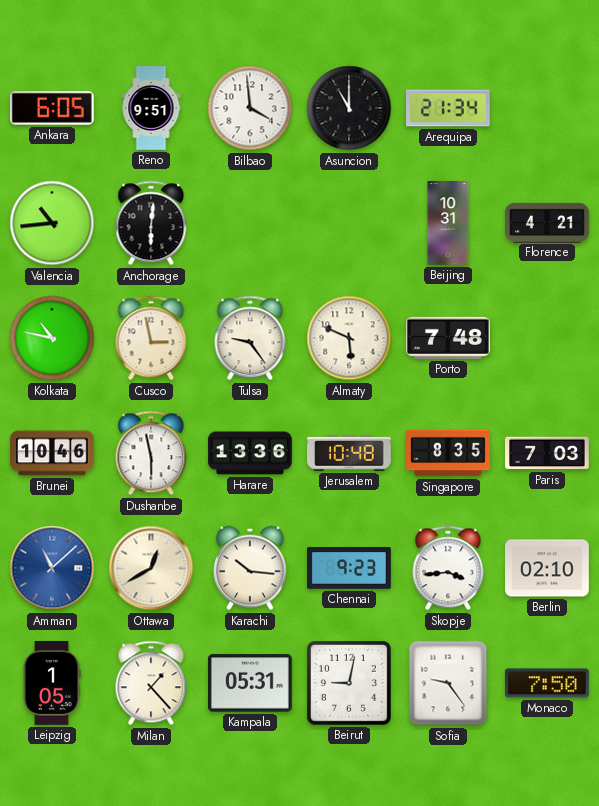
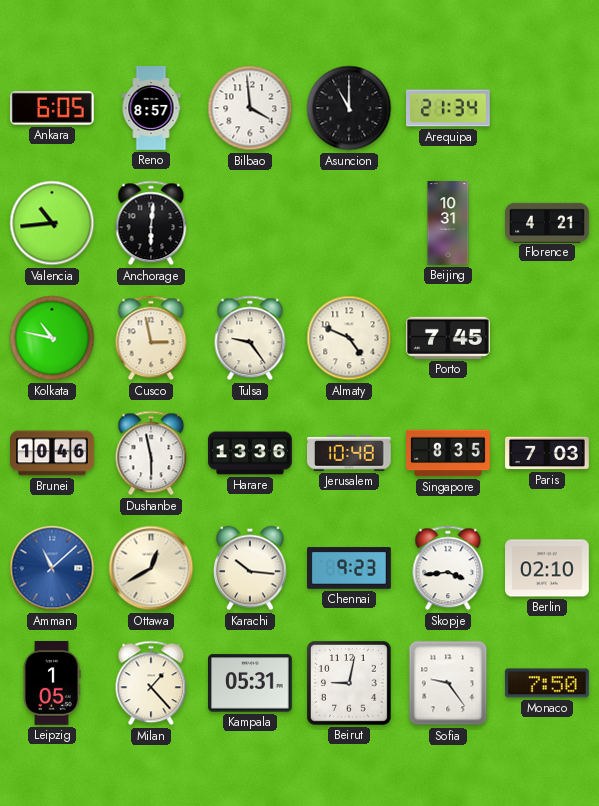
Reno: 9:51 -> 8:57
Almaty: 5:49 -> 4:49
Porto: 7:48 -> 7:45
